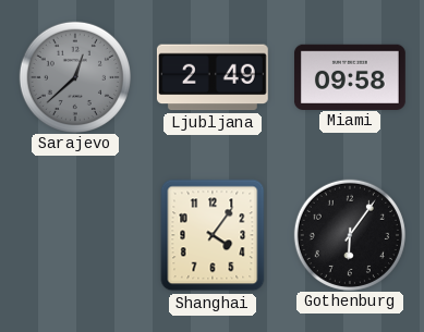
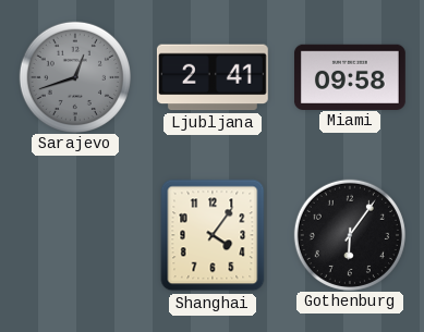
Sarajevo: 12:38 -> 12:42
Ljubljana: 2:49 -> 2:41
